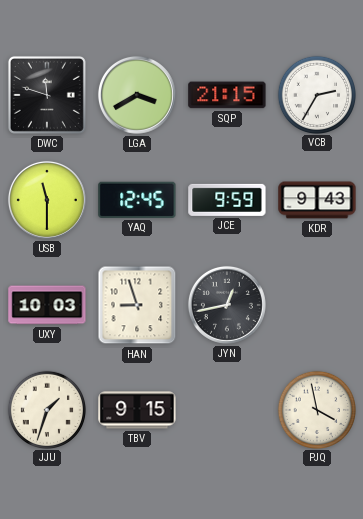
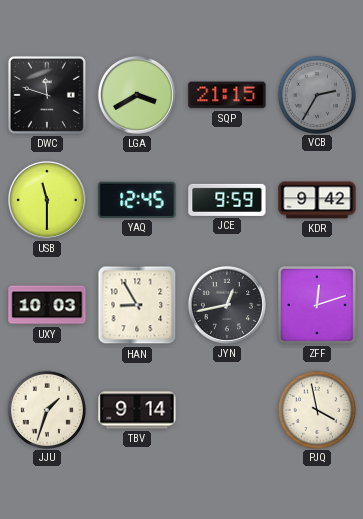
VCB dial: white -> grey
KDR: 9:43 -> 9:42
HAN: 8:57 -> 8:55
ZFF: none -> 12:12
TBV: 9:15 -> 9:14
